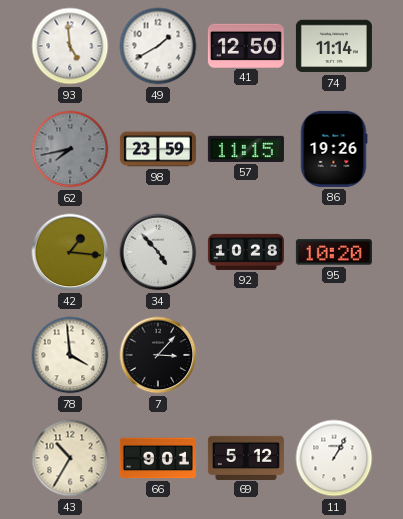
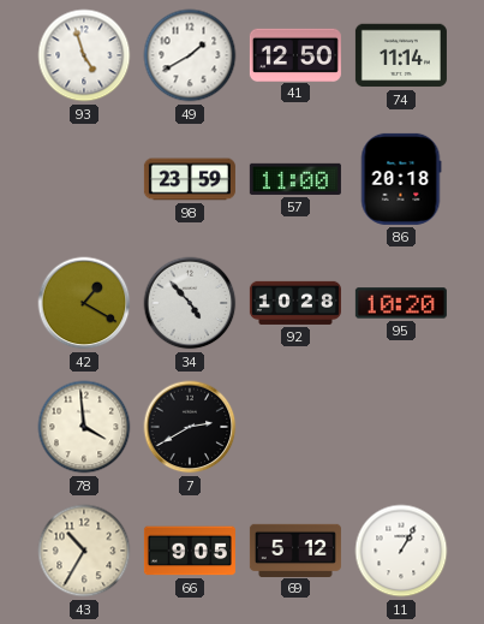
93: 4:59 -> 4:57
62: 7:43 -> none
57: 11:15 -> 11:00
86: 19:26 -> 20:18
42: 1:16 -> 1:20
7: 3:07 -> 2:40
66: 9:01 -> 9:05
